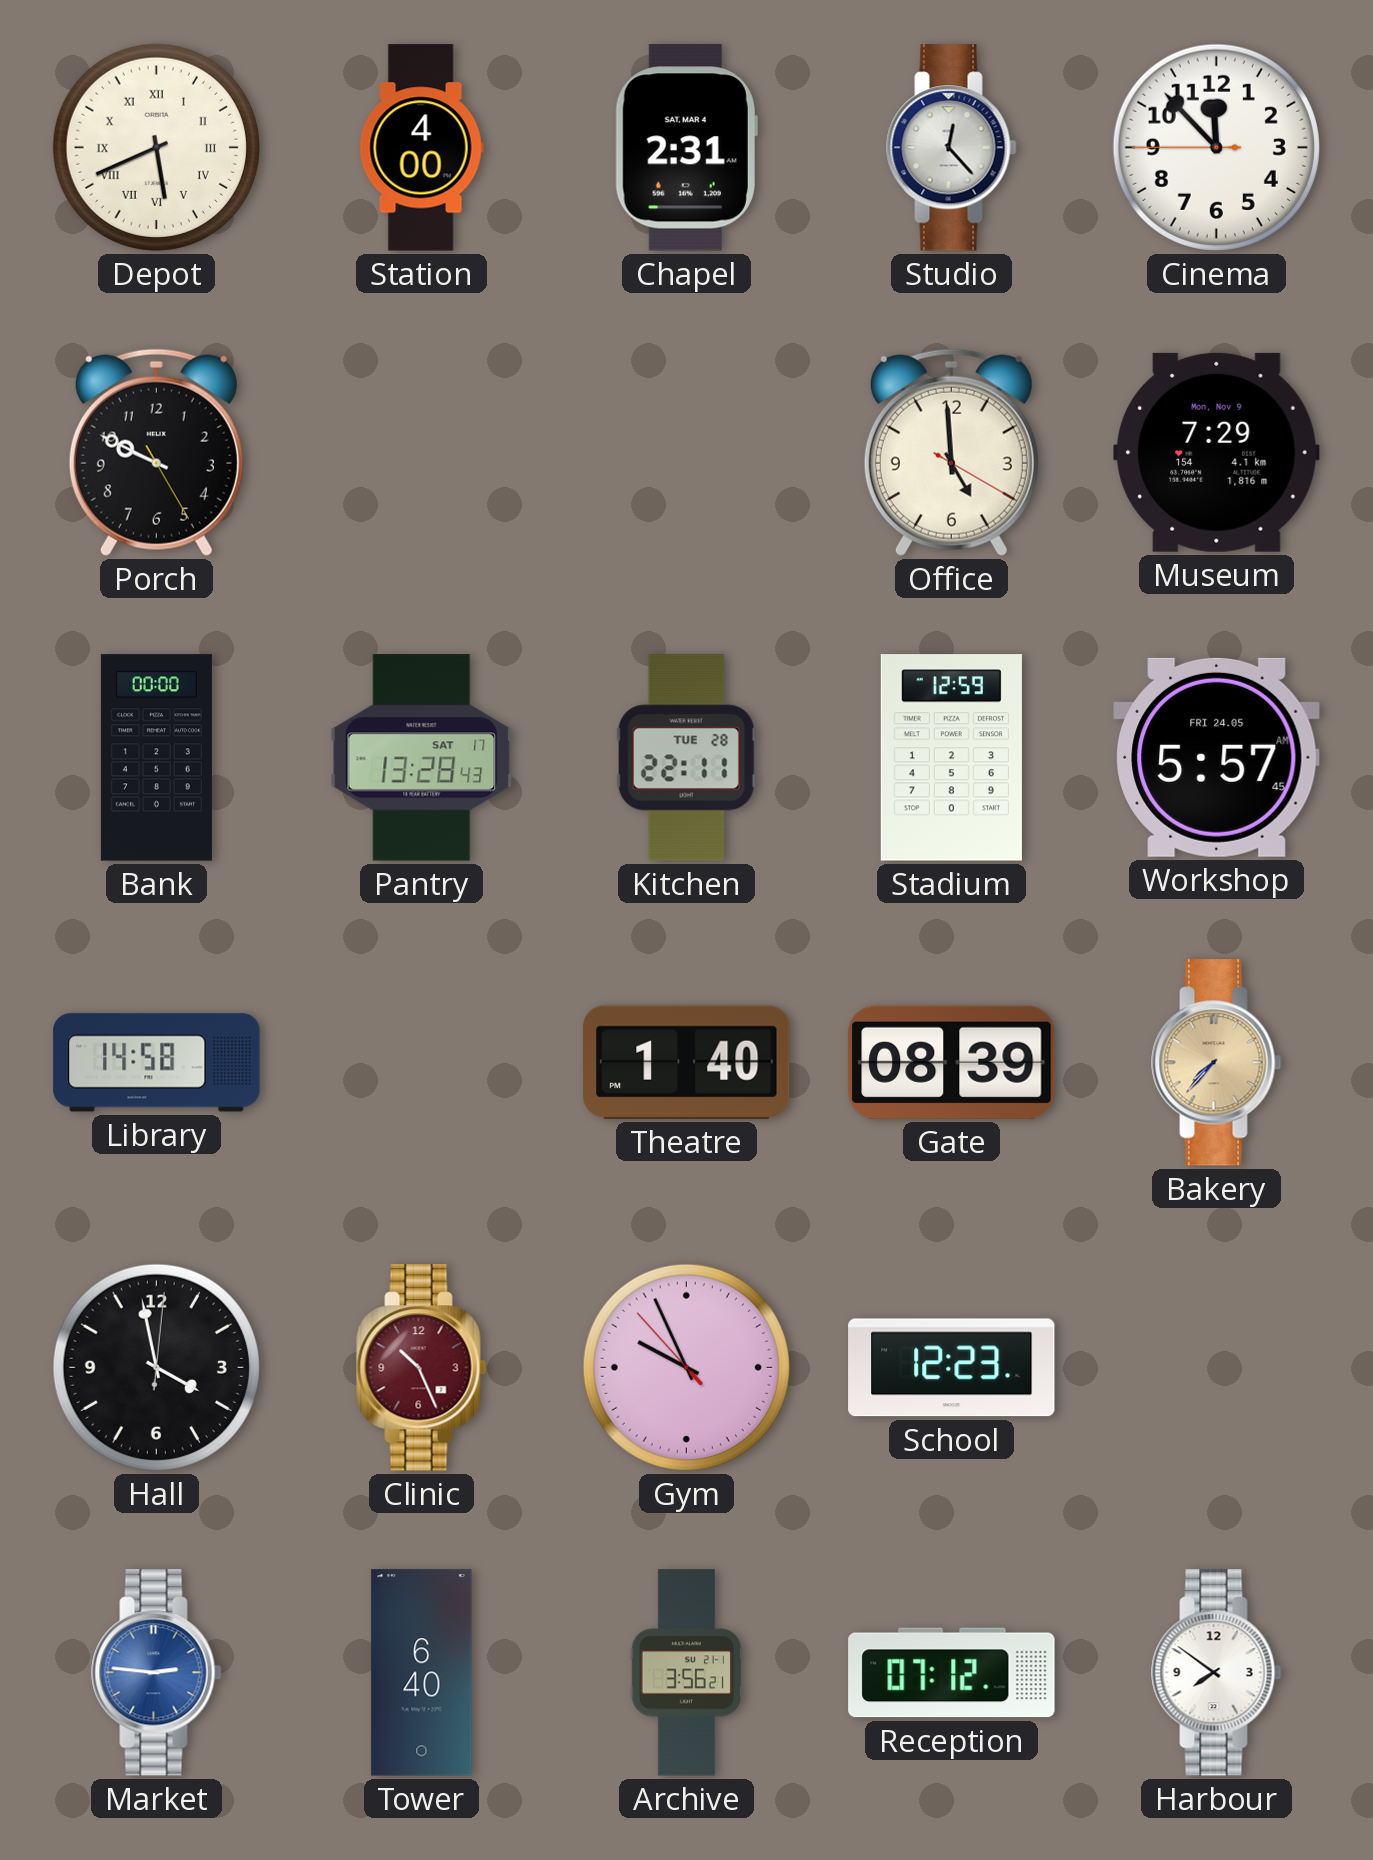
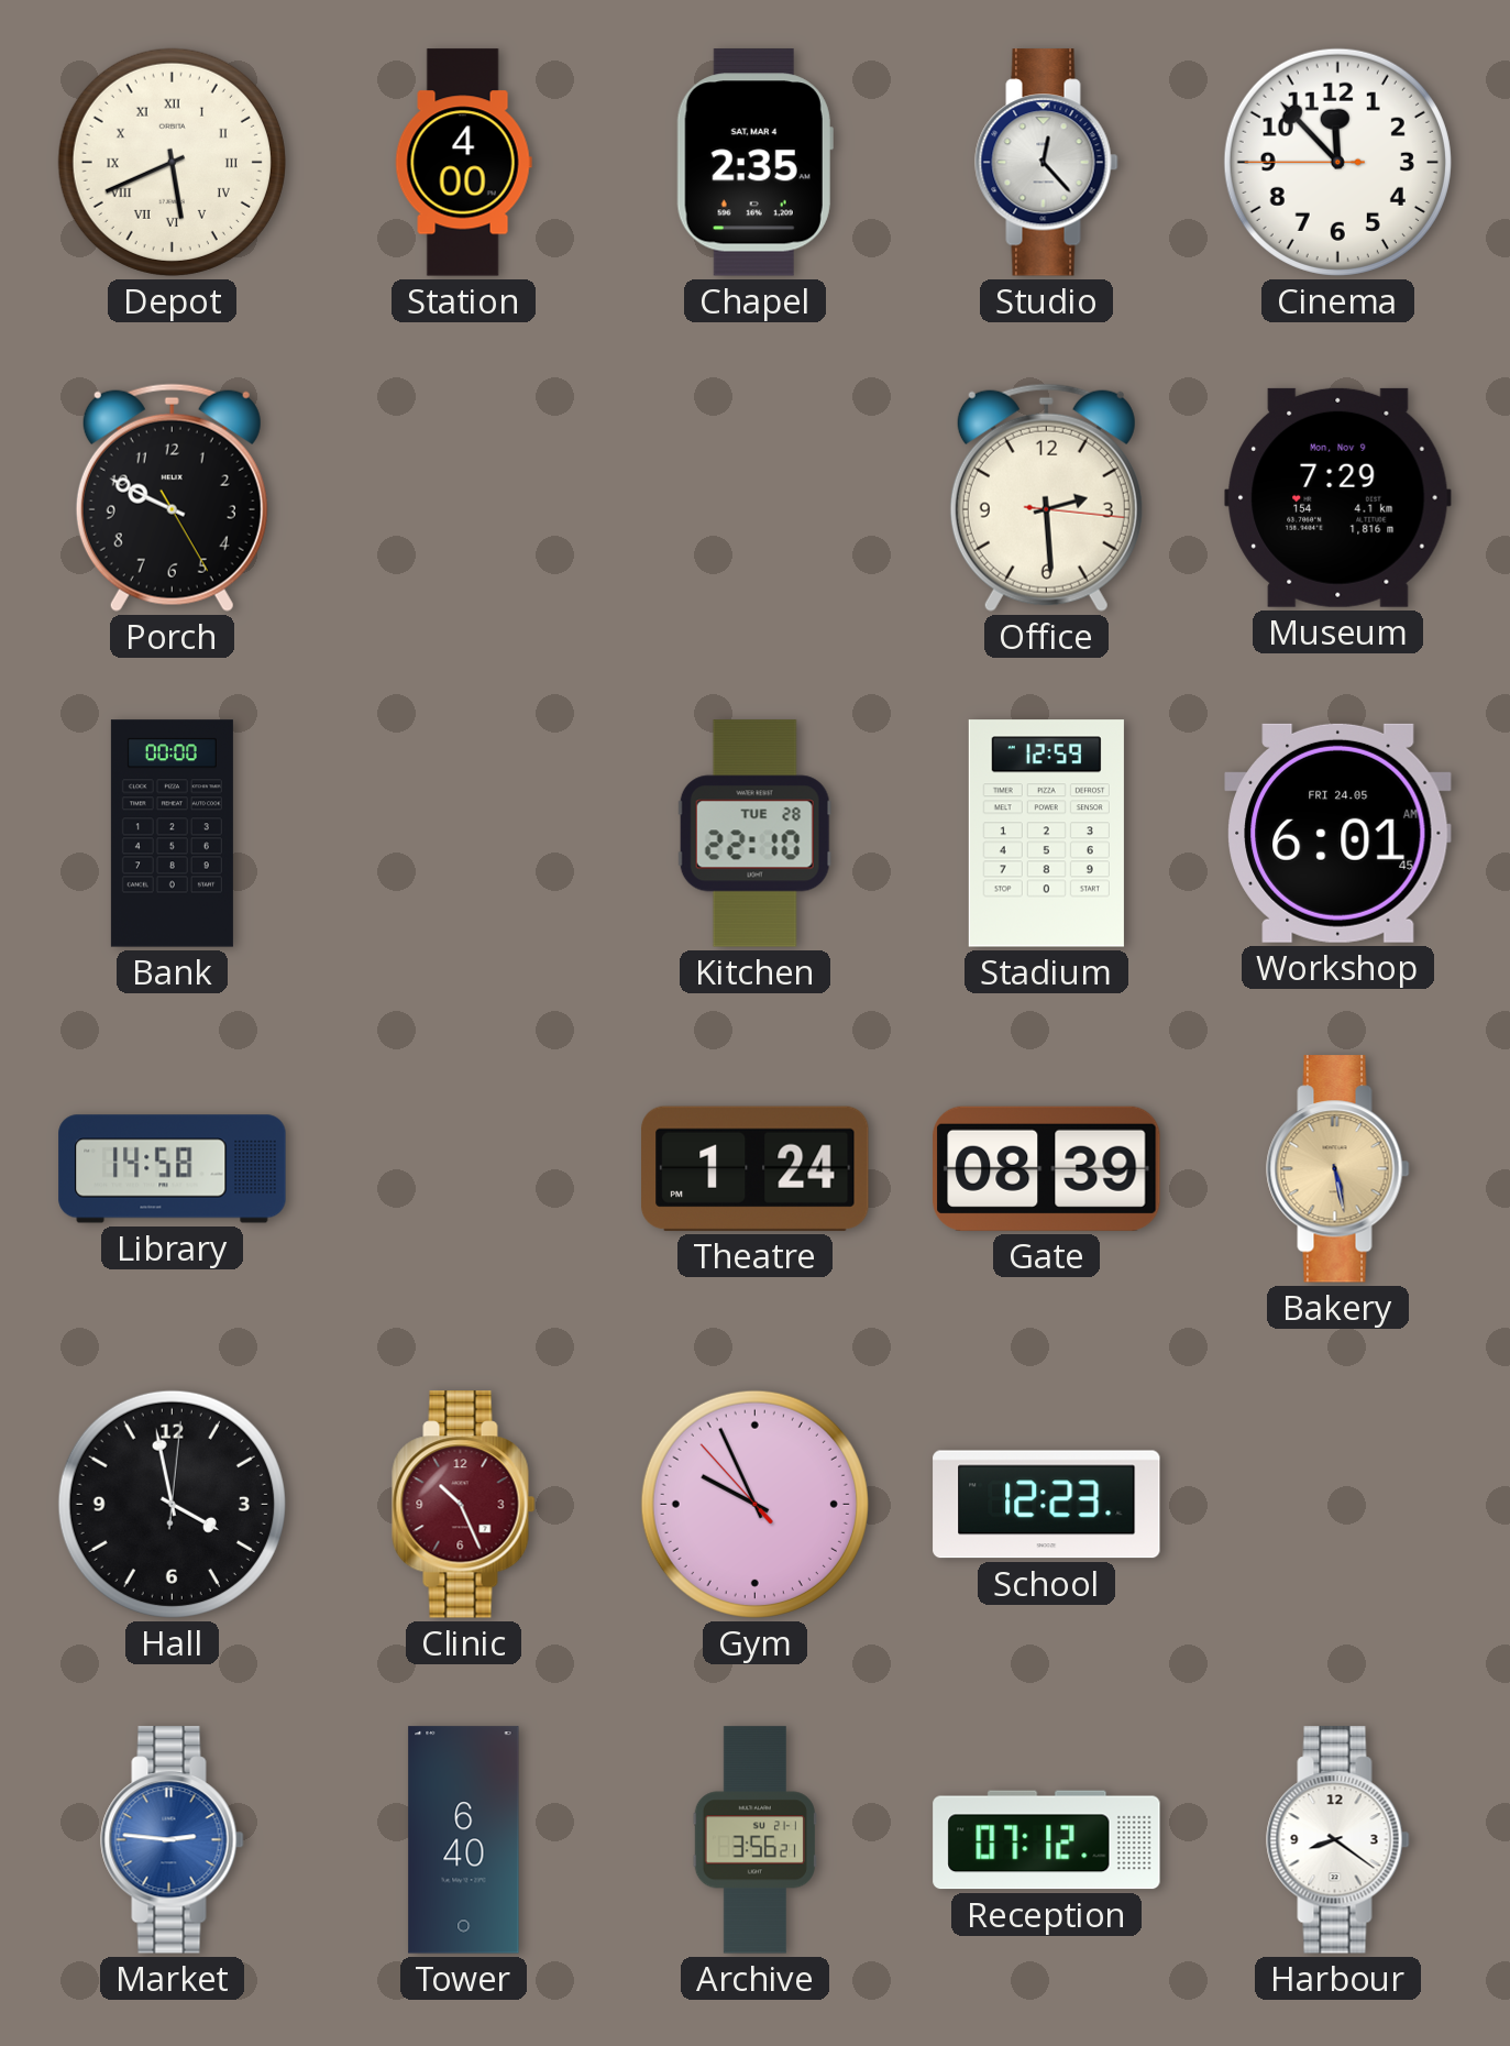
Chapel: 2:31 -> 2:35
Office: 4:59 -> 2:29
Pantry: 13:28 -> none
Kitchen: 22:11 -> 22:10
Workshop: 5:57 -> 6:01
Theatre: 1:40 -> 1:24
Bakery: 7:37 -> 5:28
Harbour: 7:51 -> 8:21
